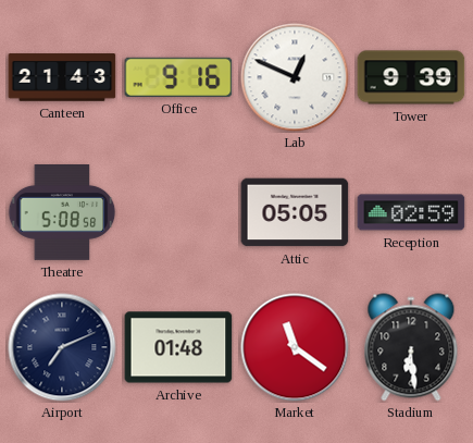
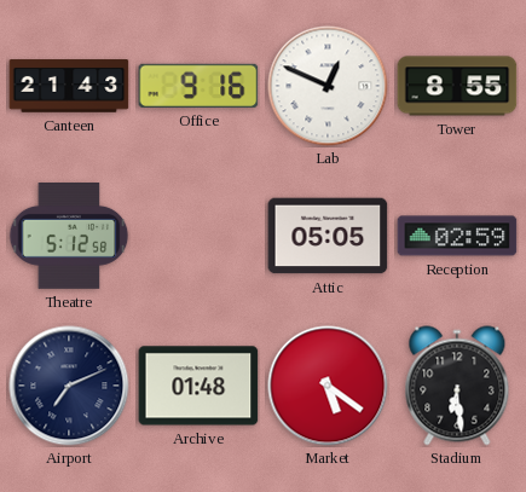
Tower: 9:39 -> 8:55
Theatre: 5:08 -> 5:12
Market: 11:21 -> 5:21
